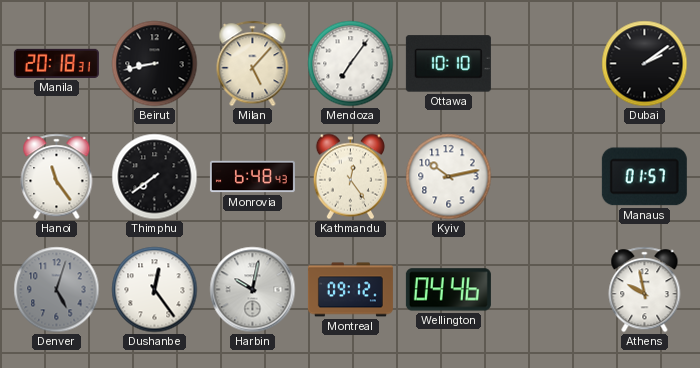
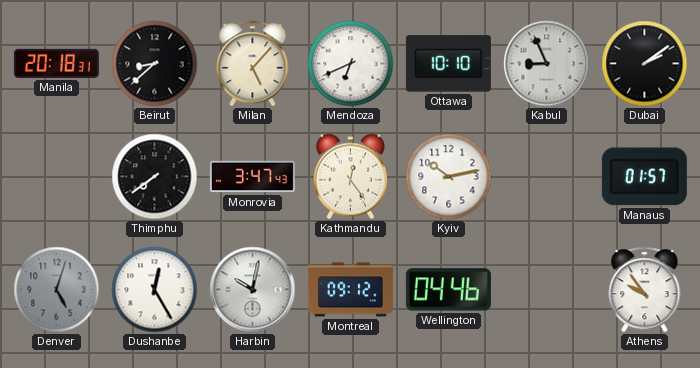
Beirut: 8:43 -> 8:38
Mendoza: 7:06 -> 6:41
Kabul: none -> 8:56
Hanoi: 11:24 -> none
Monrovia: 6:48 -> 3:47
Dushanbe: 12:24 -> 12:25
Athens: 9:58 -> 9:54
